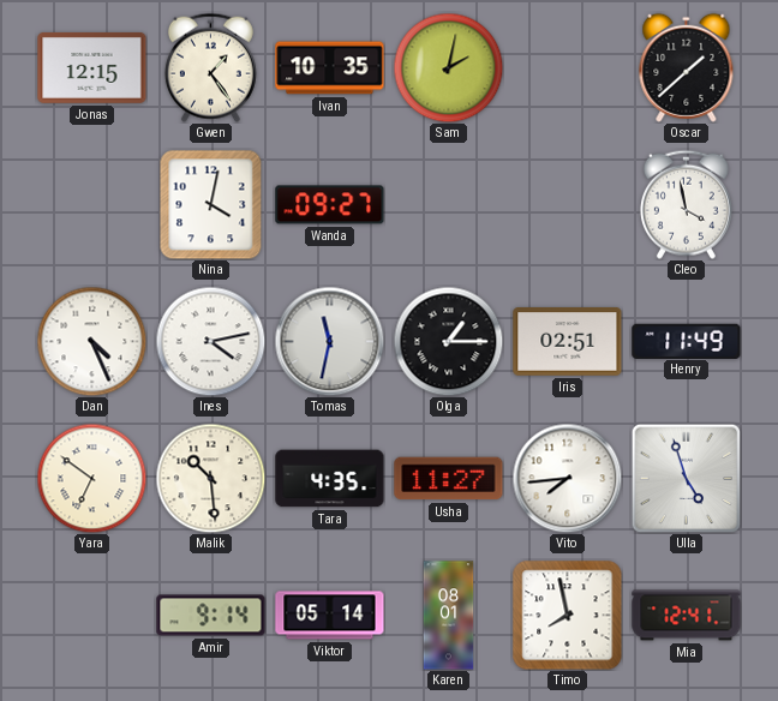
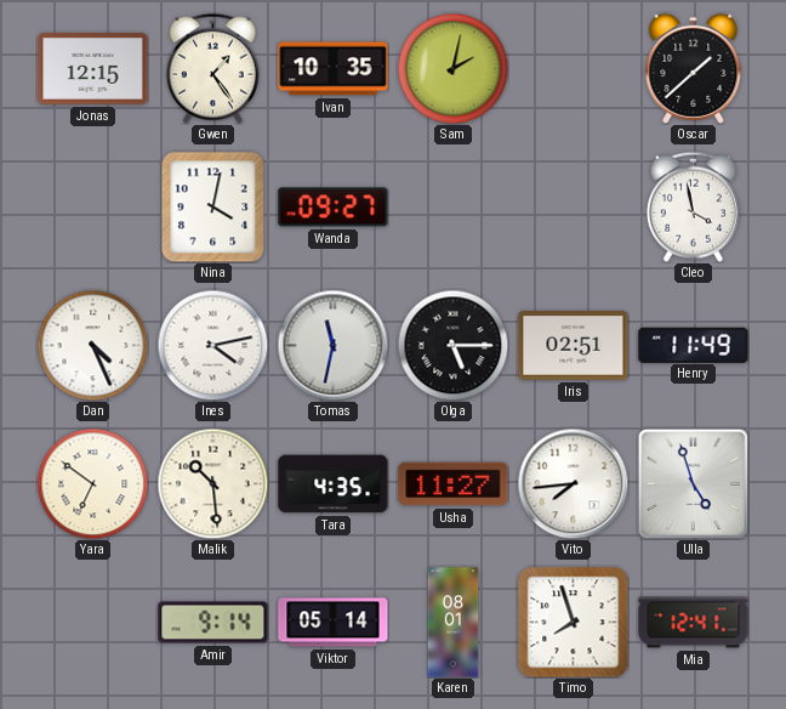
Olga: 1:15 -> 5:15
Timo: 7:58 -> 7:57
